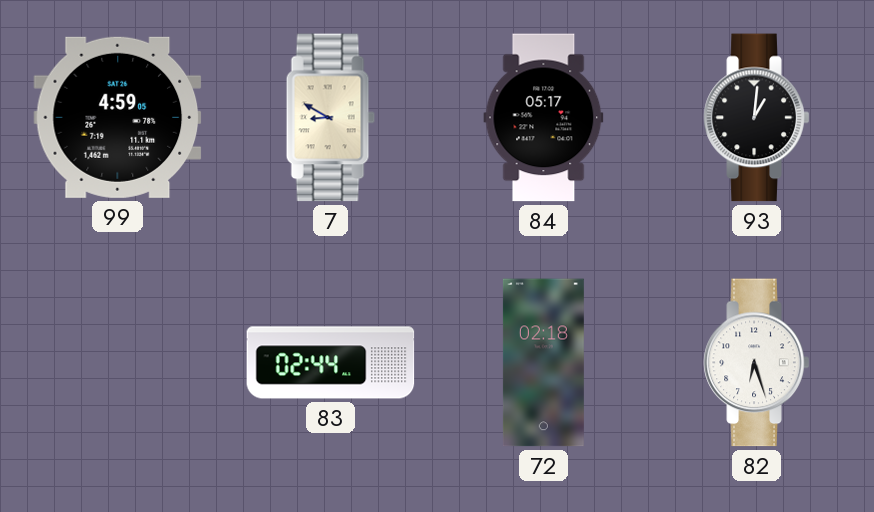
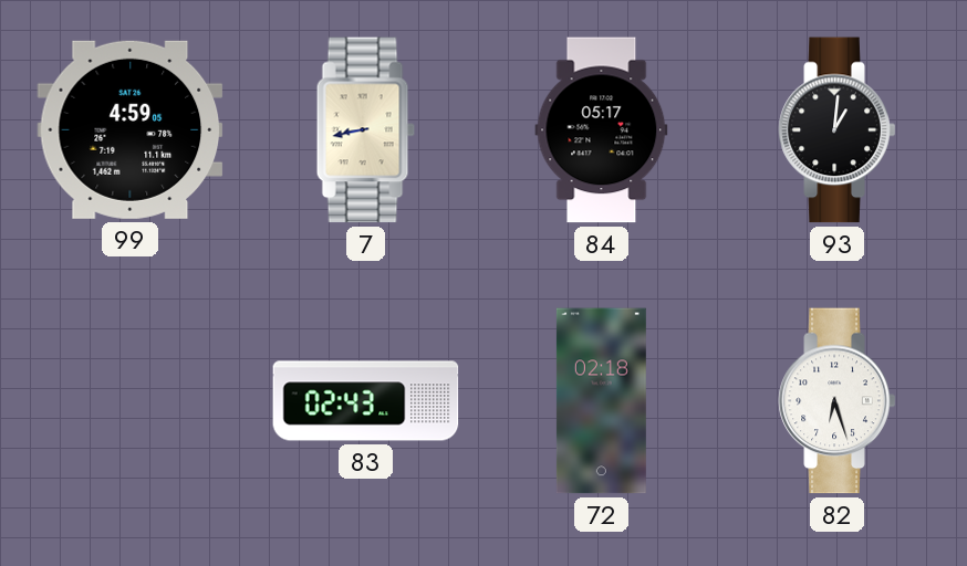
7: 8:50 -> 8:43
83: 02:44 -> 02:43
